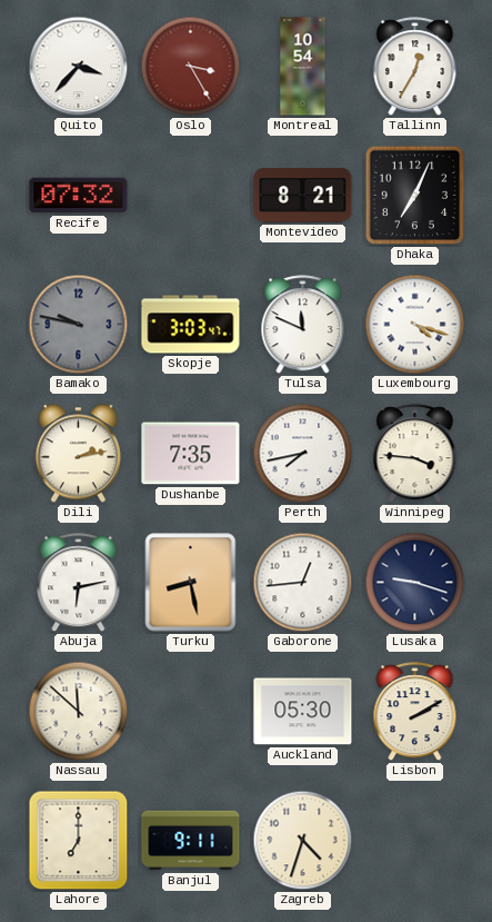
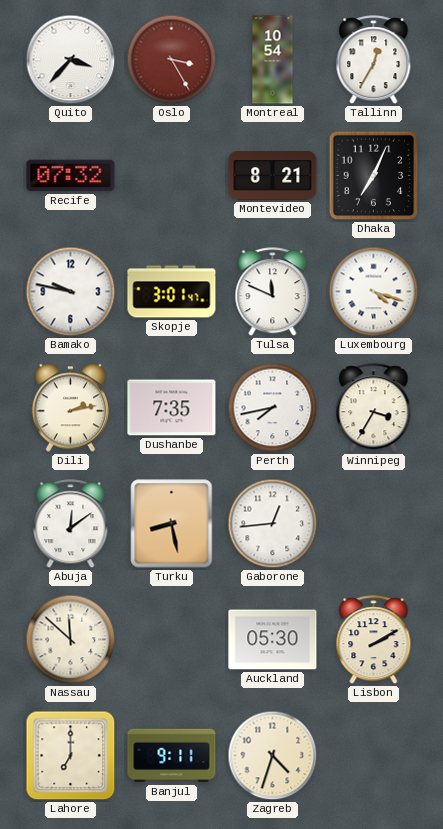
Bamako dial: grey -> white
Skopje: 3:03 -> 3:01
Winnipeg: 3:46 -> 3:35
Abuja: 6:13 -> 12:09
Lusaka: 9:18 -> none
